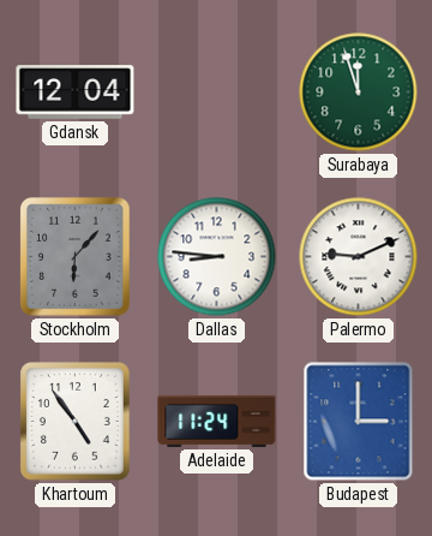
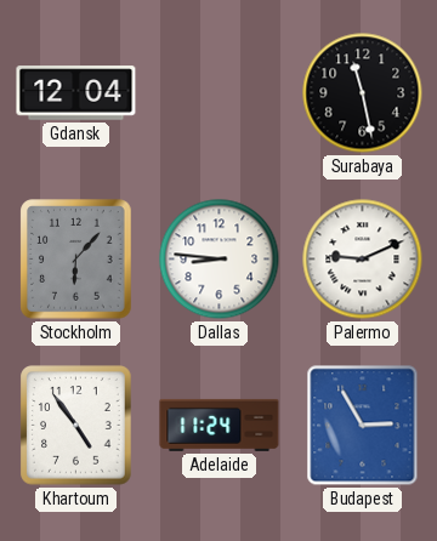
Surabaya: 11:57 -> 11:28
Surabaya dial: green -> black
Budapest: 3:00 -> 2:55
